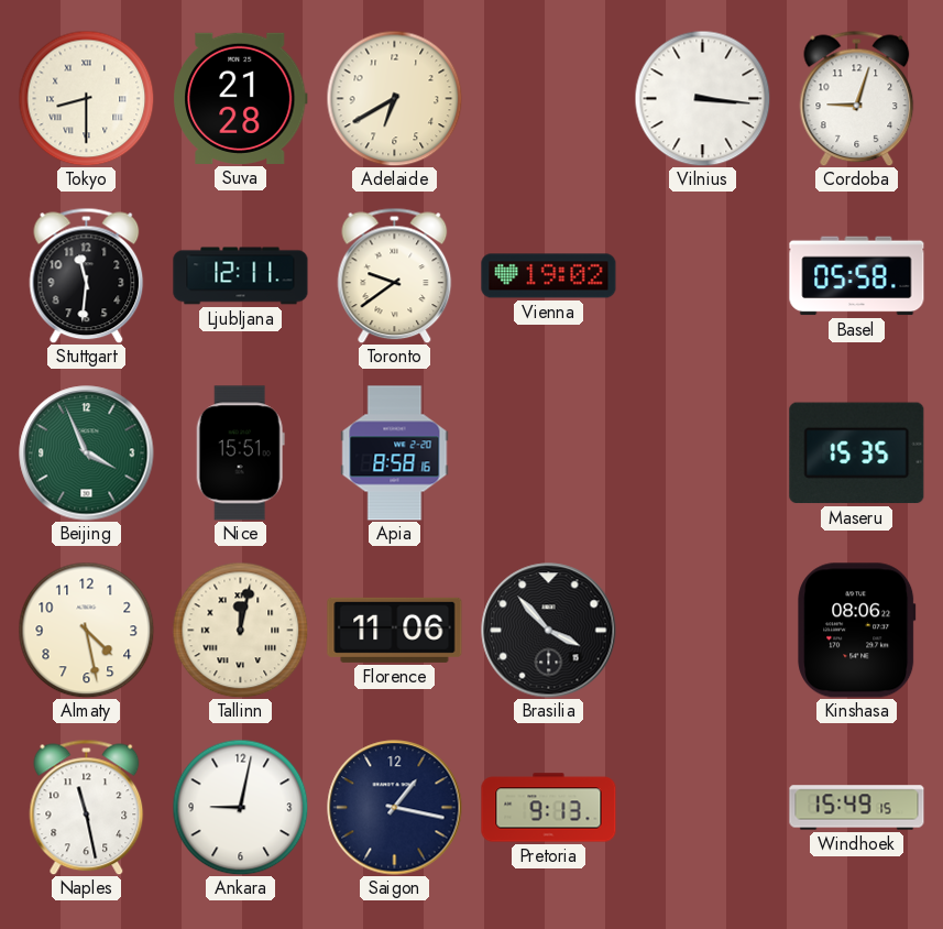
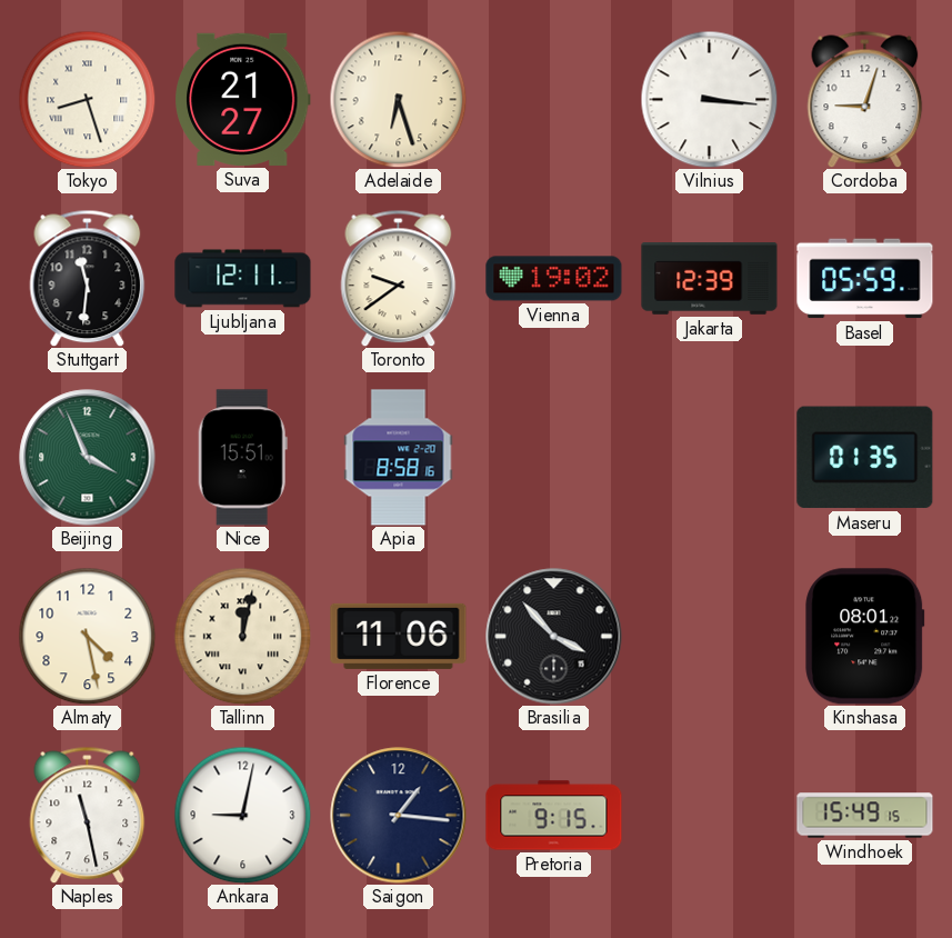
Tokyo: 8:30 -> 8:27
Suva: 21:28 -> 21:27
Adelaide: 6:40 -> 6:27
Jakarta: none -> 12:39
Basel: 05:58 -> 05:59
Maseru: 15:35 -> 01:35
Kinshasa: 08:06 -> 08:01
Saigon: 1:17 -> 1:16
Pretoria: 9:13 -> 9:15
